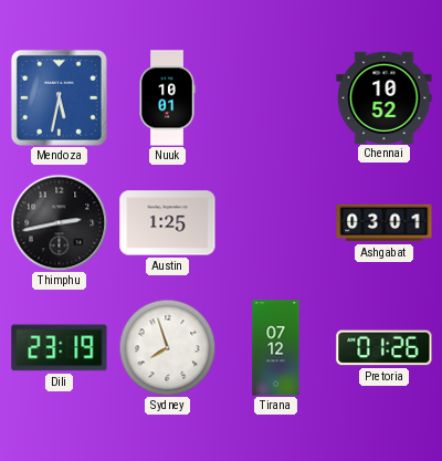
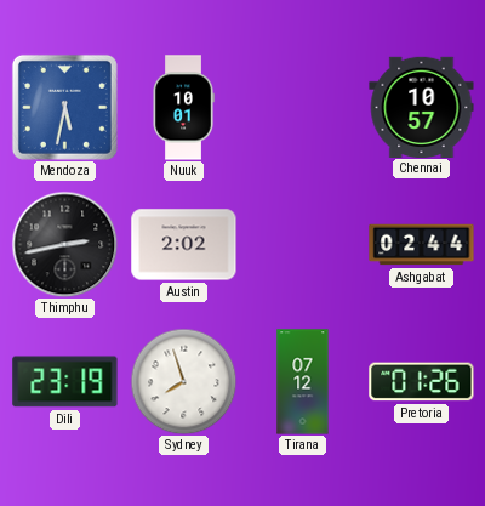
Chennai: 10:52 -> 10:57
Austin: 1:25 -> 2:02
Ashgabat: 03:01 -> 02:44
